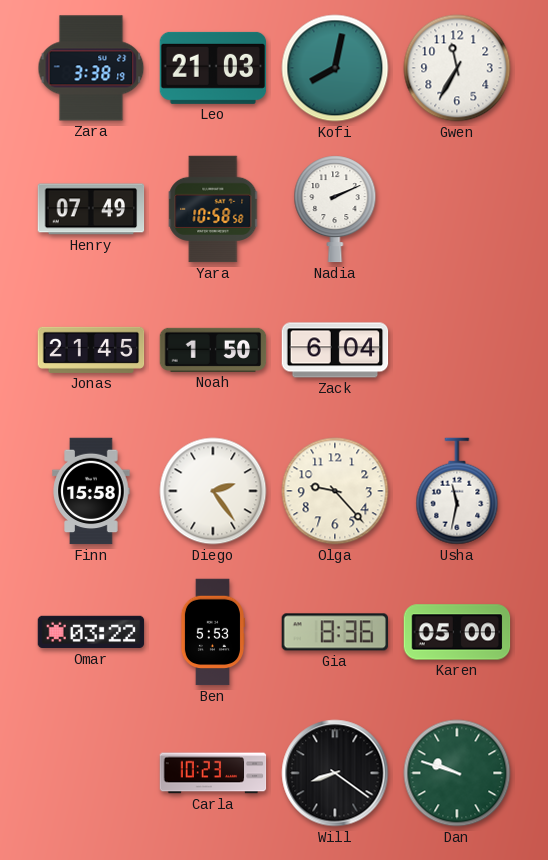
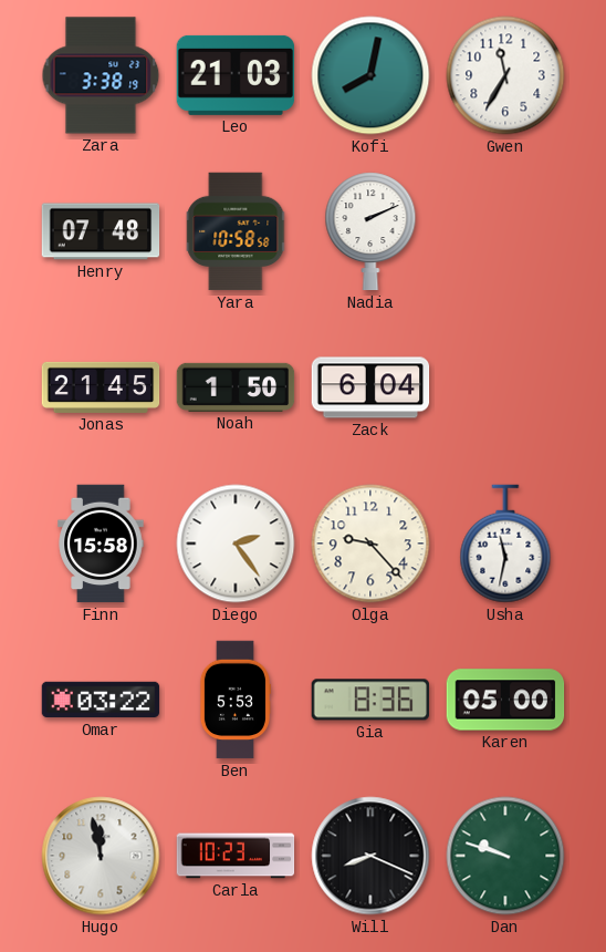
Henry: 07:49 -> 07:48
Hugo: none -> 11:58
Will: 8:21 -> 8:19
